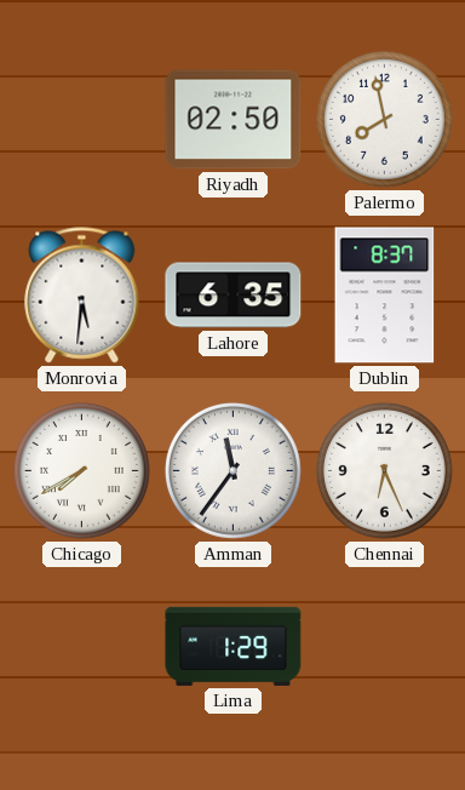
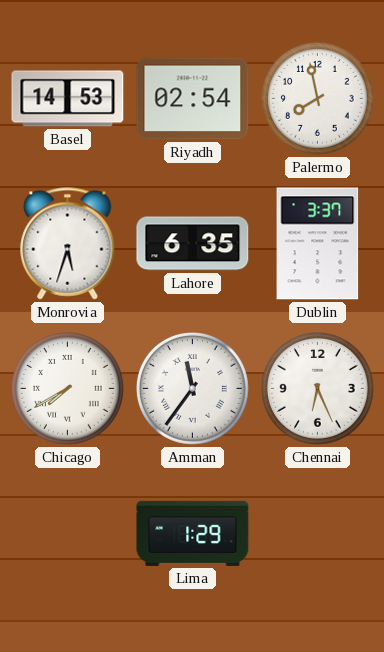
Basel: none -> 14:53
Riyadh: 02:50 -> 02:54
Monrovia: 5:31 -> 5:33
Dublin: 8:37 -> 3:37
